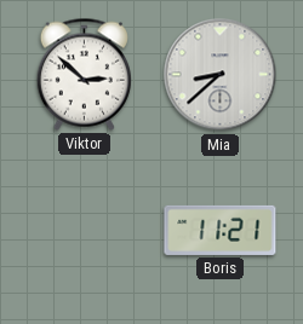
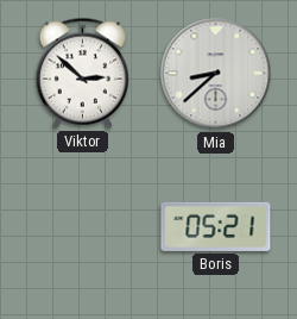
Boris: 11:21 -> 05:21
